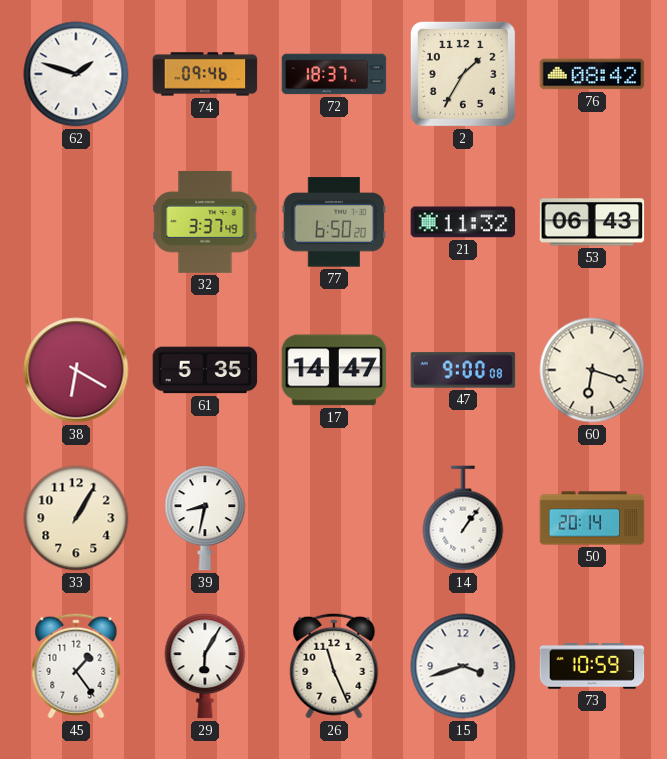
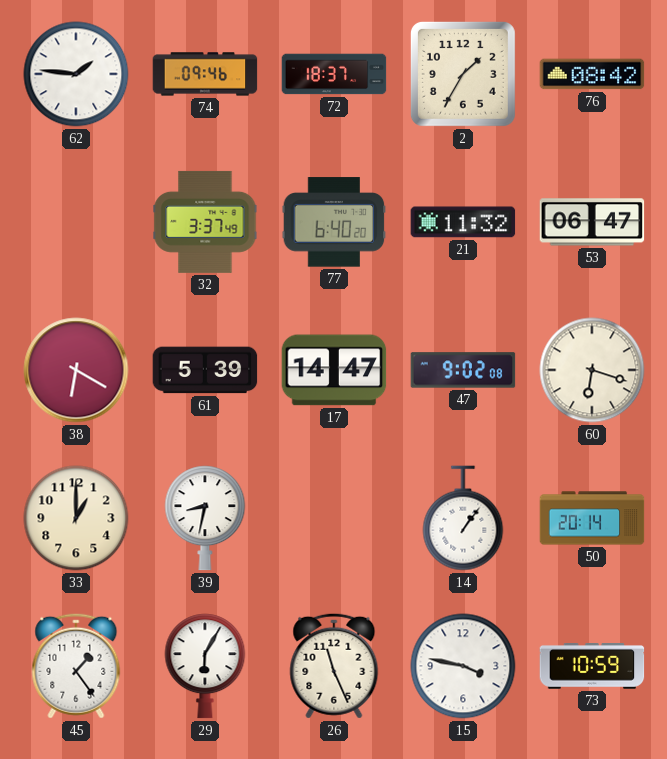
62: 1:48 -> 1:46
77: 6:50 -> 6:40
53: 06:43 -> 06:47
61: 5:35 -> 5:39
47: 9:00 -> 9:02
33: 1:05 -> 1:00
15: 3:42 -> 3:47
